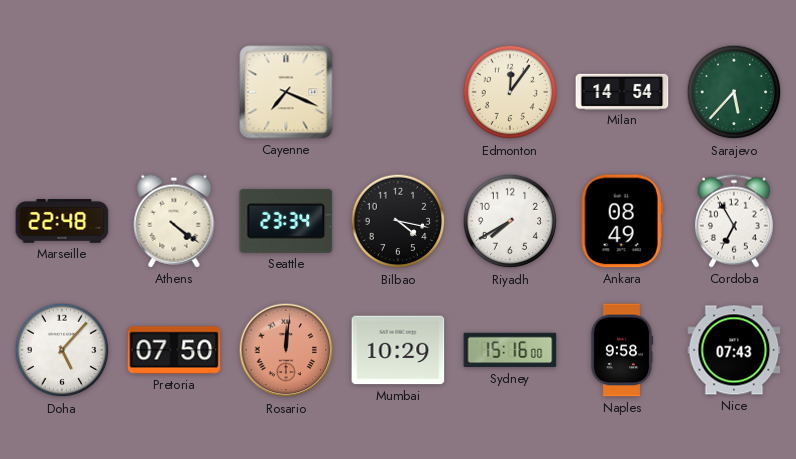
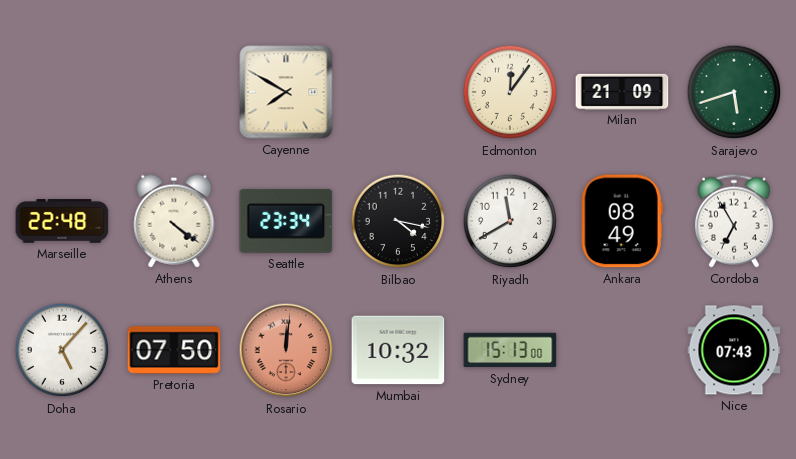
Cayenne: 7:19 -> 7:50
Milan: 14:54 -> 21:09
Sarajevo: 5:37 -> 5:42
Riyadh: 7:40 -> 11:40
Mumbai: 10:29 -> 10:32
Sydney: 15:16 -> 15:13
Naples: 9:58 -> none
